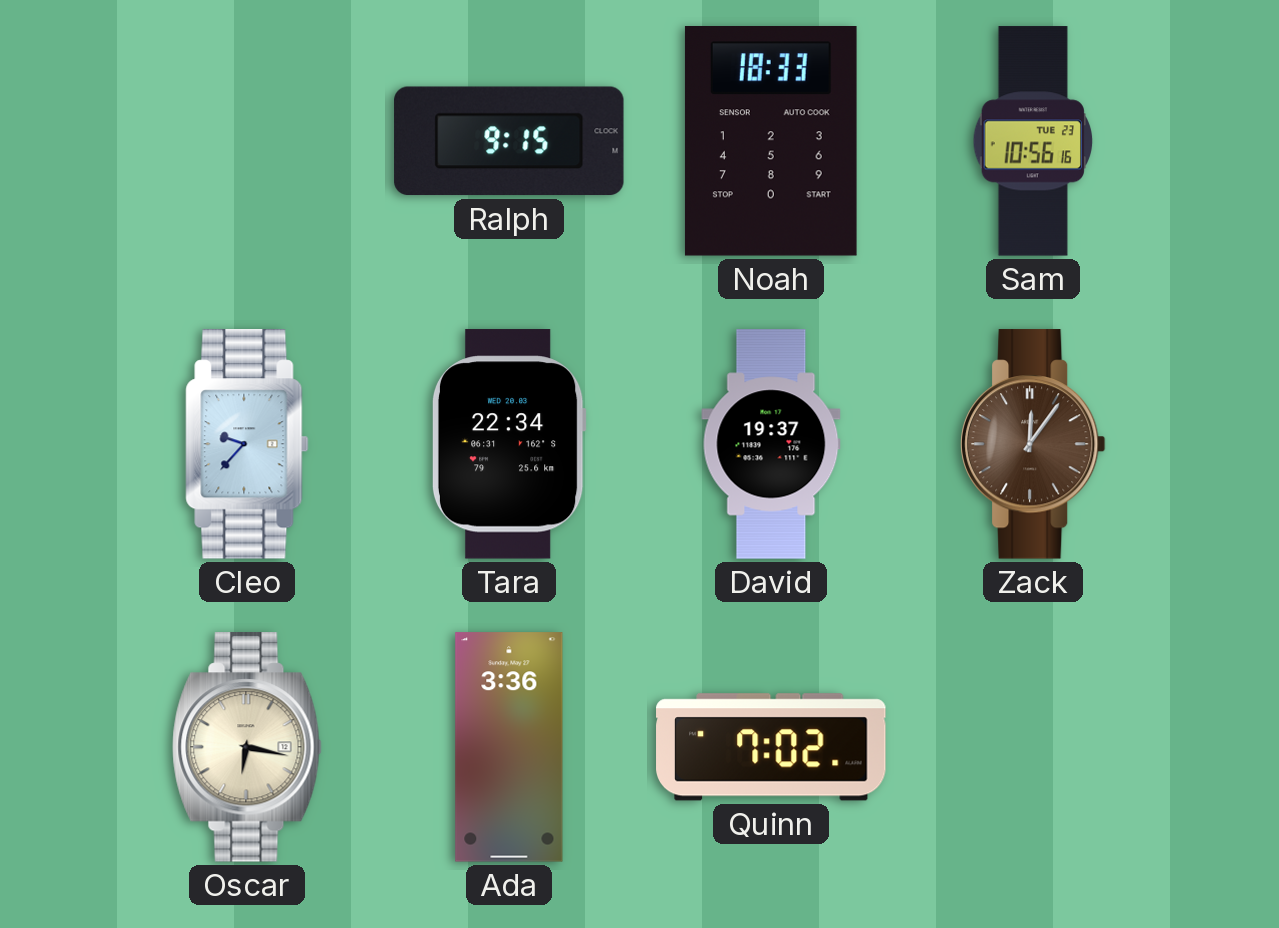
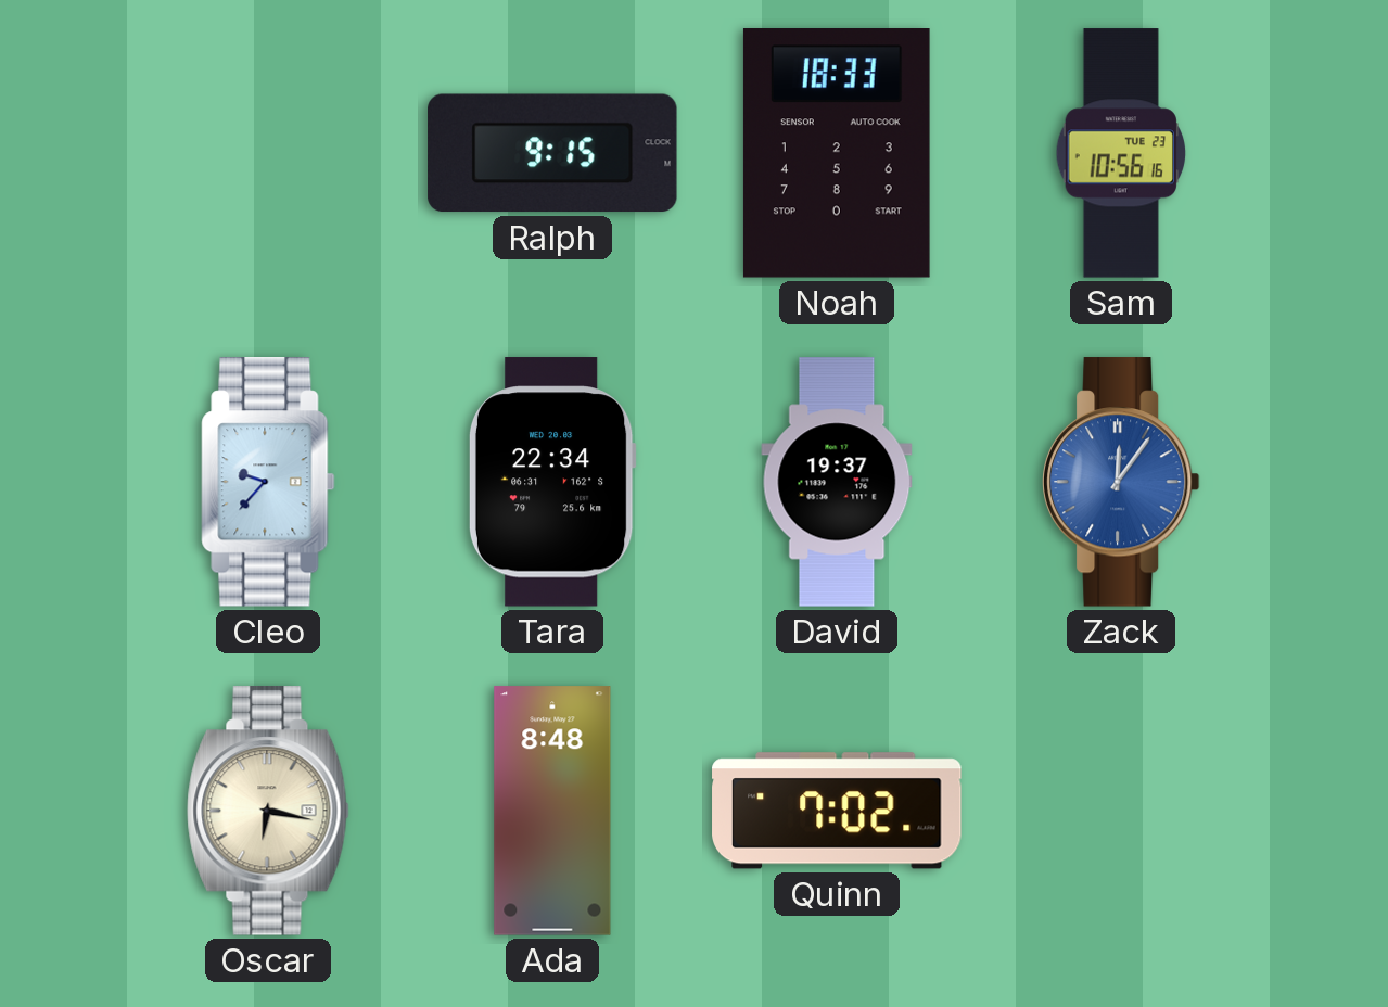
Zack dial: brown -> blue
Ada: 3:36 -> 8:48
